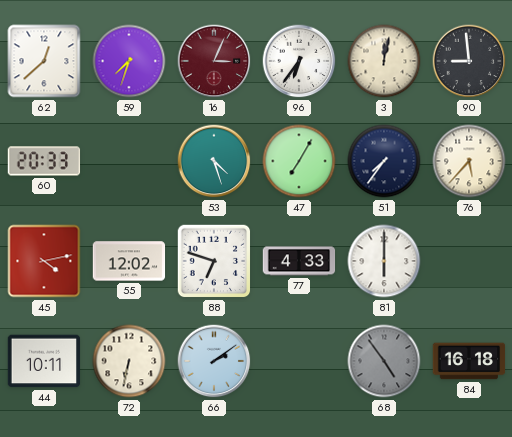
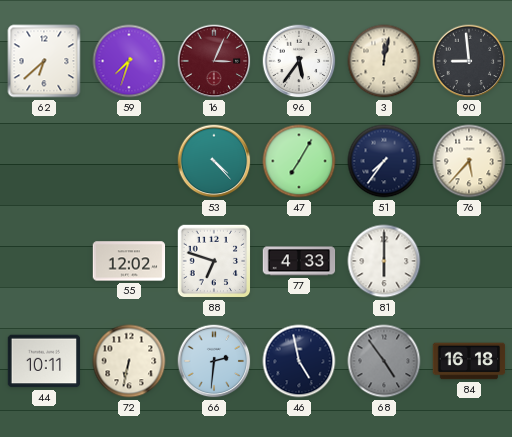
62: 12:38 -> 6:38
96: 6:36 -> 5:36
60: 20:33 -> none
53: 4:27 -> 4:23
45: 4:13 -> none
66: 2:09 -> 2:31
46: none -> 4:58
